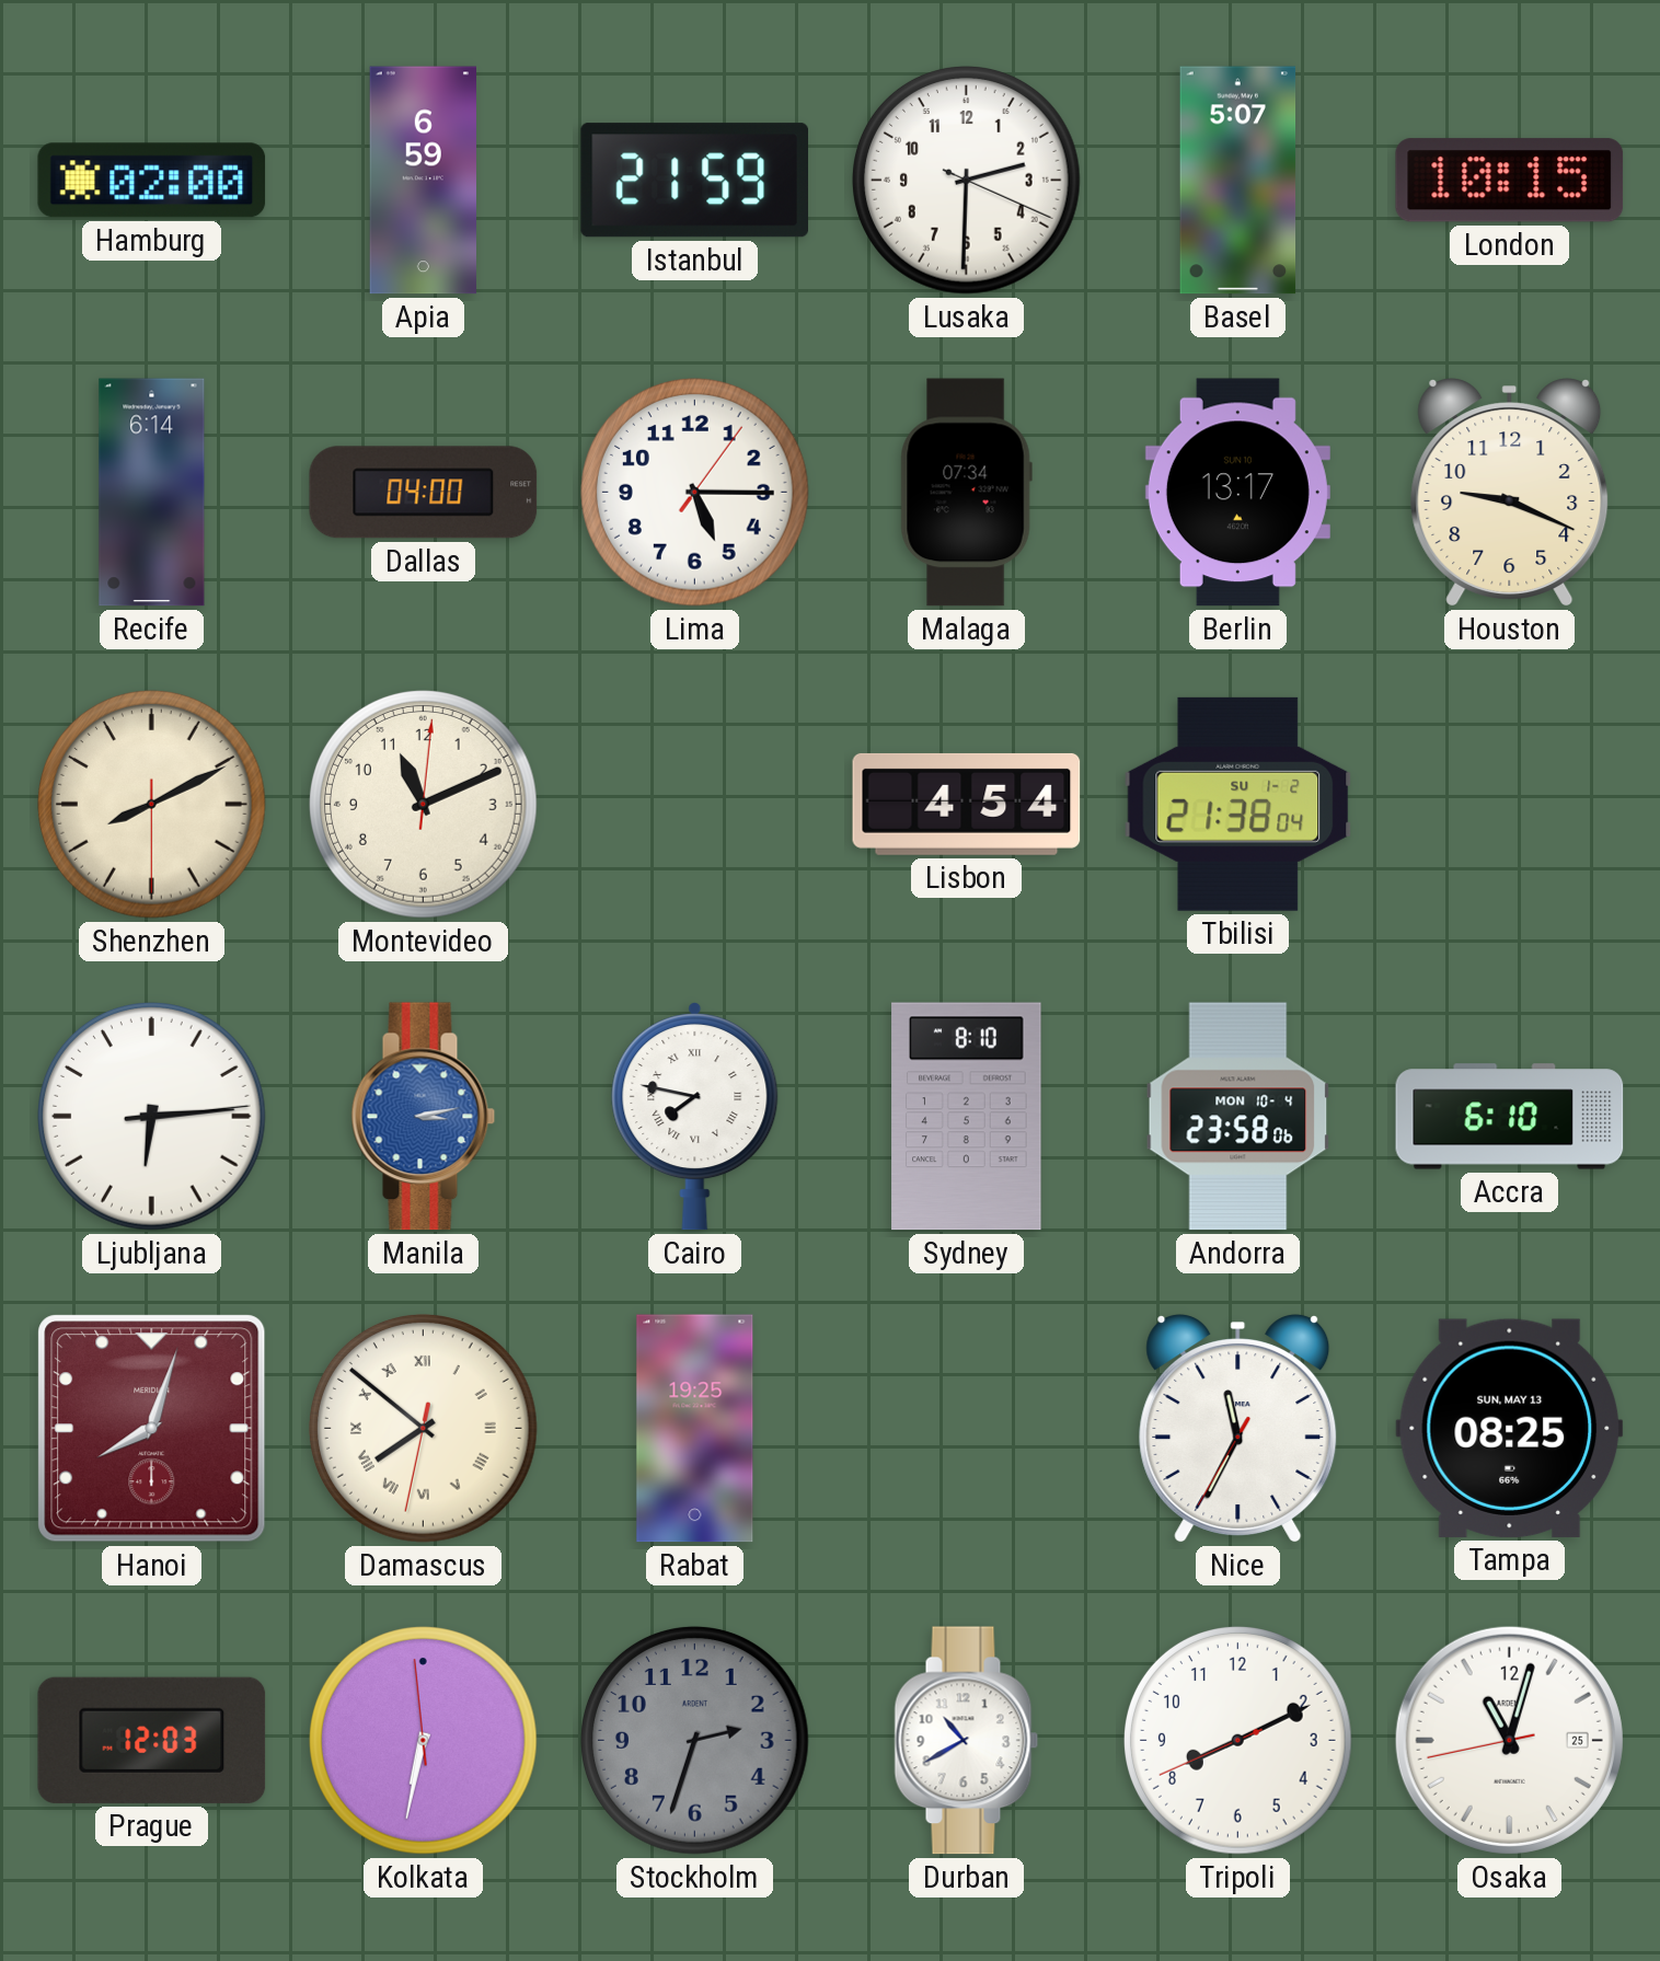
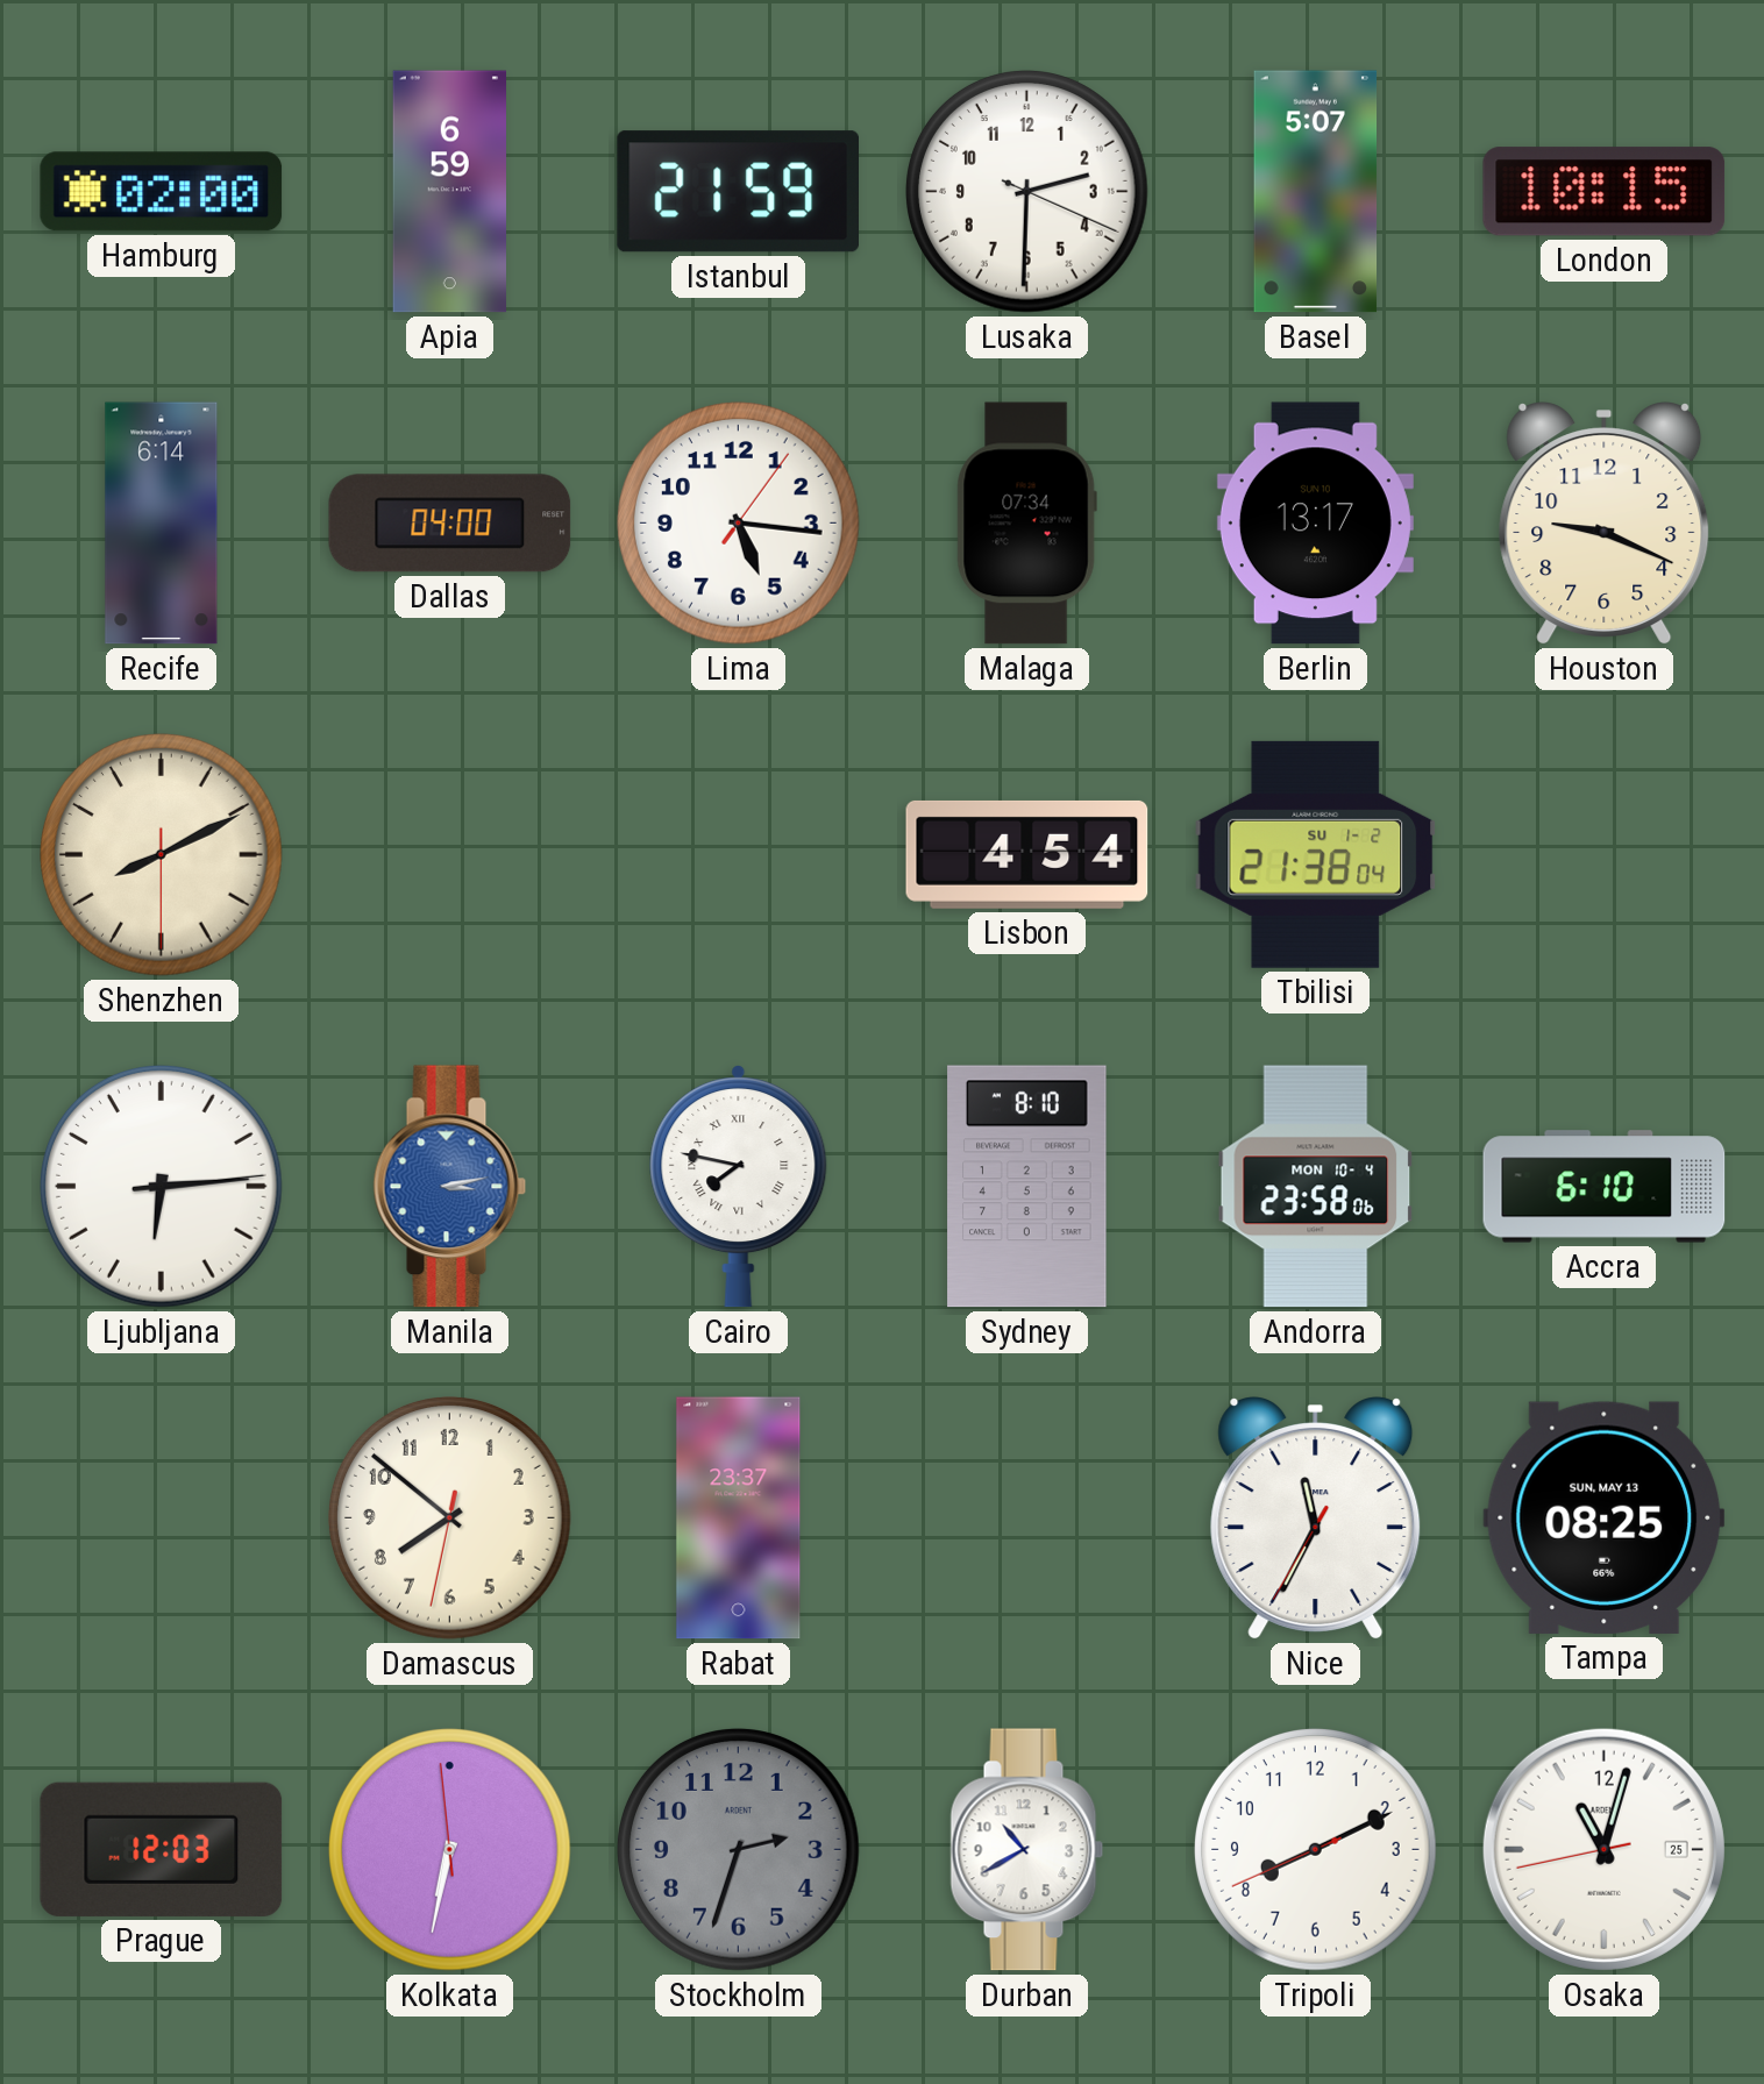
Lima: 5:15 -> 5:16
Montevideo: 11:11 -> none
Hanoi: 8:03 -> none
Damascus numerals: Roman -> Arabic
Rabat: 19:25 -> 23:37
